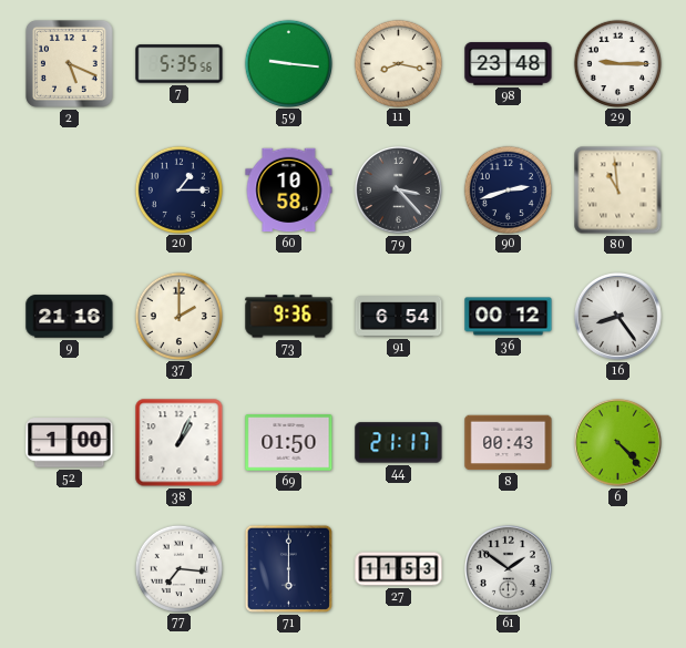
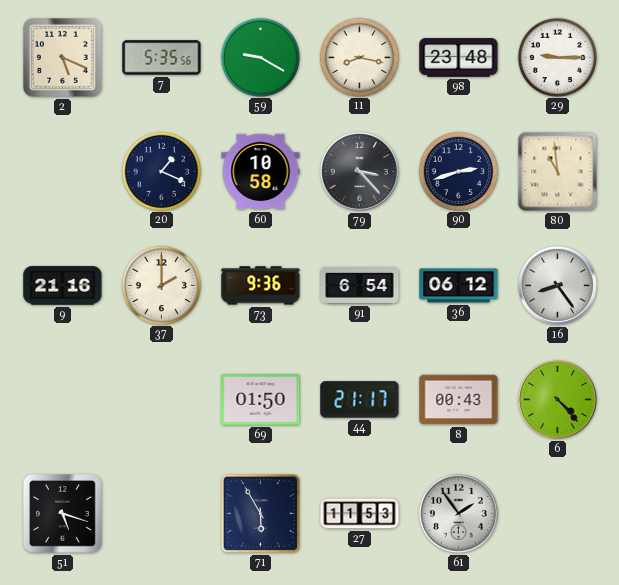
59: 9:16 -> 9:20
20: 1:15 -> 1:19
36: 00:12 -> 06:12
52: 1:00 -> none
38: 1:04 -> none
51: none -> 5:18
77: 7:16 -> none
71: 6:00 -> 5:55
61: 1:51 -> 1:54
